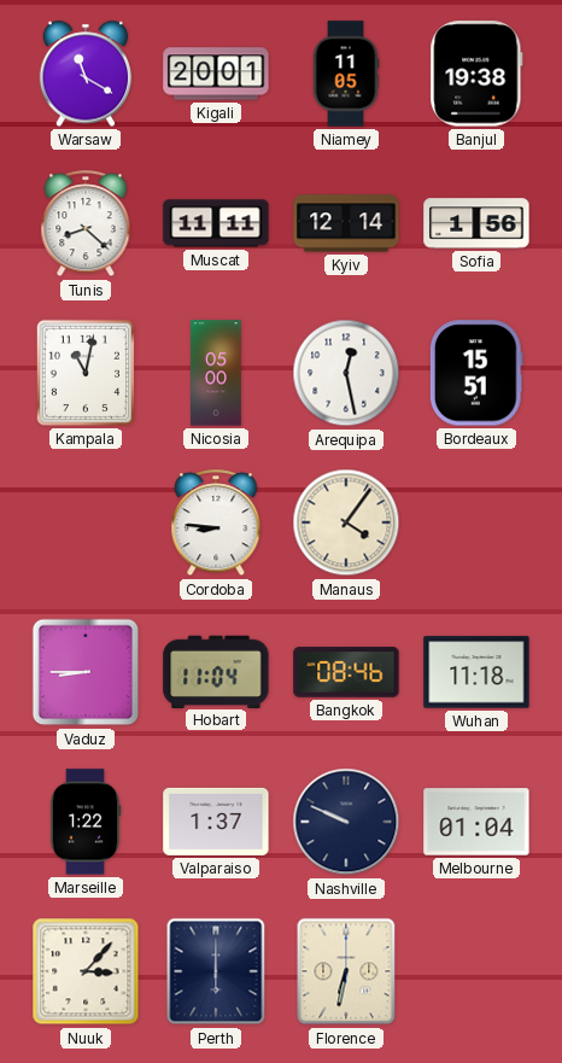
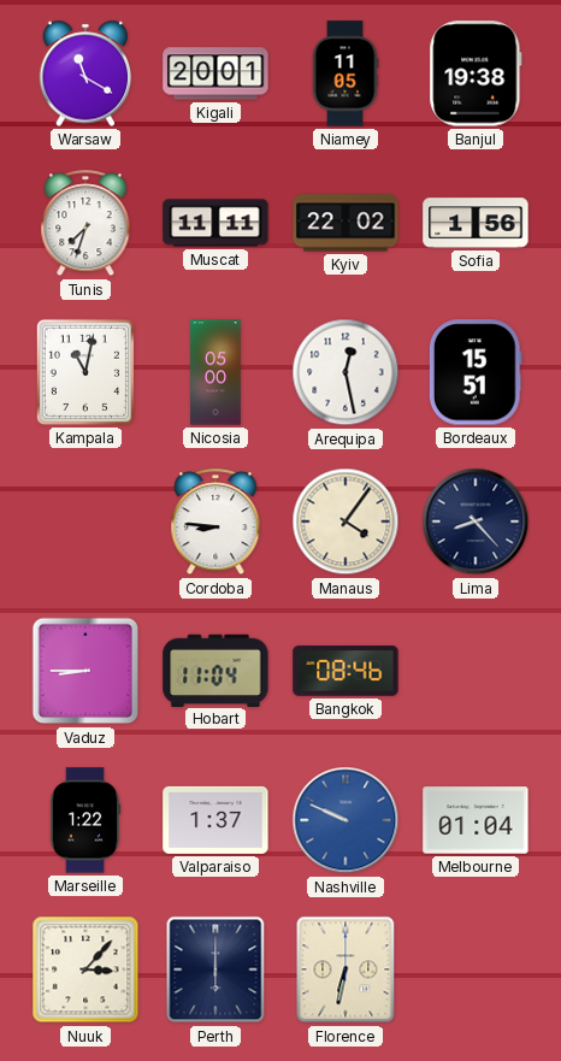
Tunis: 8:22 -> 7:33
Kyiv: 12:14 -> 22:02
Lima: none -> 8:23
Wuhan: 11:18 -> none
Nashville dial: navy -> blue
